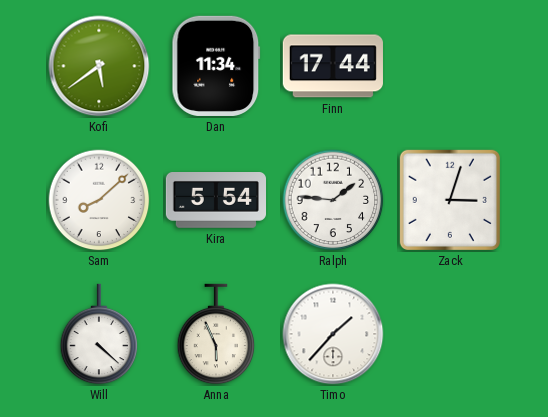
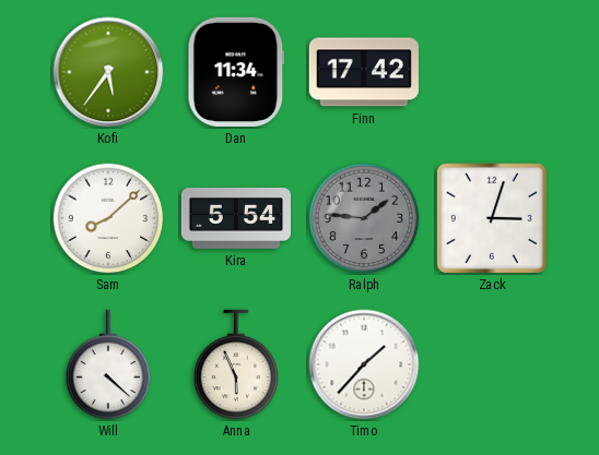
Kofi: 5:39 -> 5:36
Finn: 17:44 -> 17:42
Ralph dial: white -> grey
